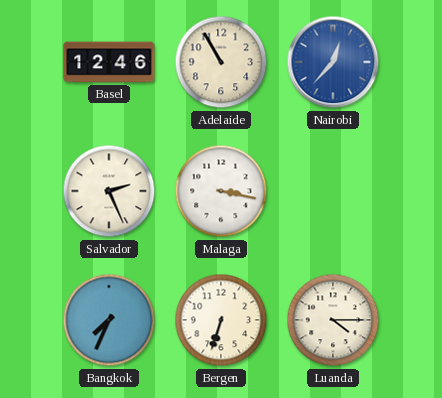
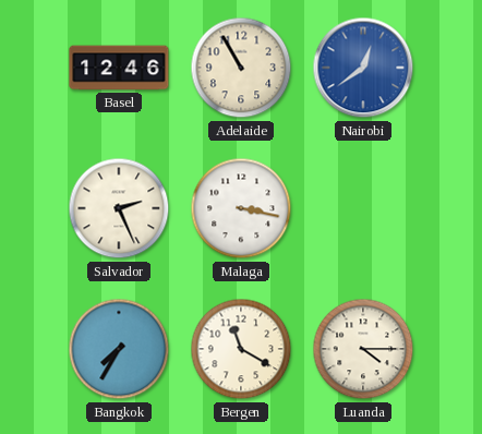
Nairobi: 12:37 -> 12:39
Bangkok: 7:34 -> 7:35
Bergen: 6:33 -> 11:20
